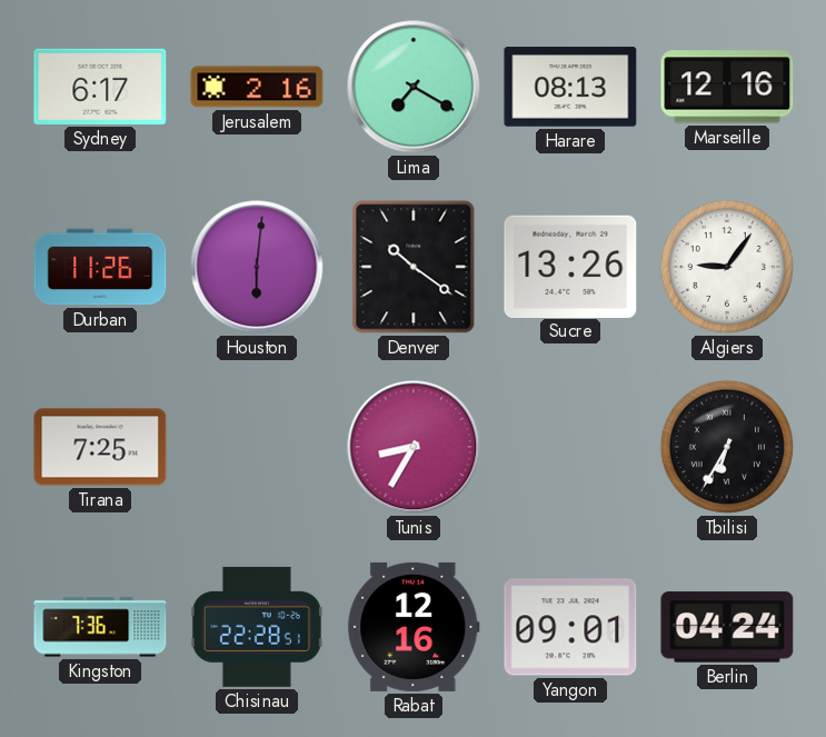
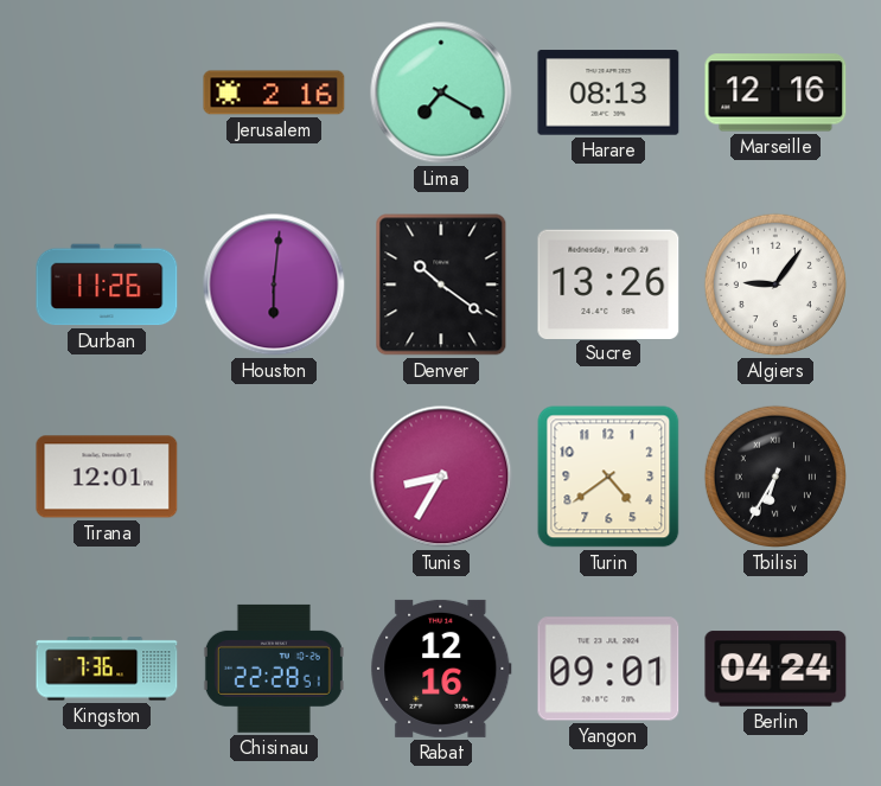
Sydney: 6:17 -> none
Tirana: 7:25 -> 12:01
Turin: none -> 4:39
